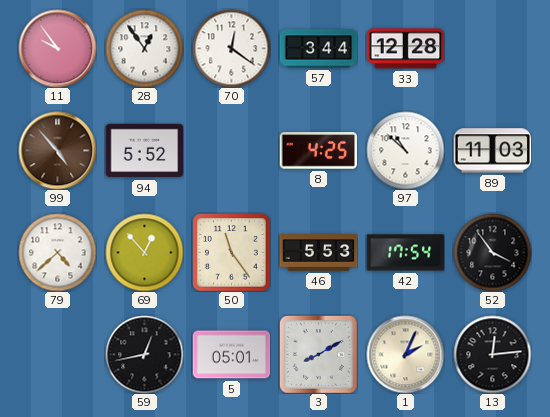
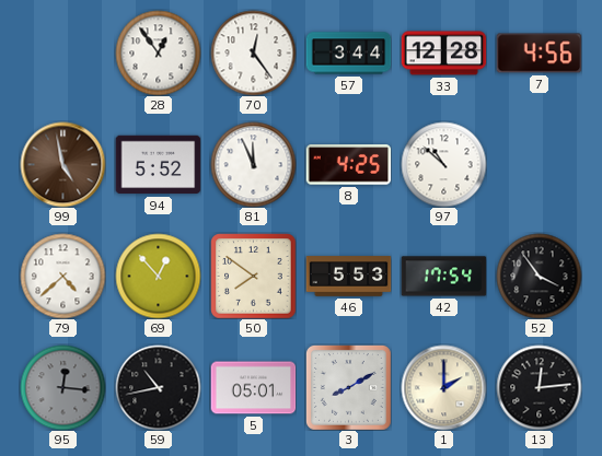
11: 9:54 -> none
70: 12:21 -> 12:24
7: none -> 4:56
99: 4:53 -> 4:58
81: none -> 11:56
89: 11:03 -> none
50: 11:24 -> 7:51
95: none -> 12:16
59: 12:43 -> 10:43
1: 2:04 -> 2:00
